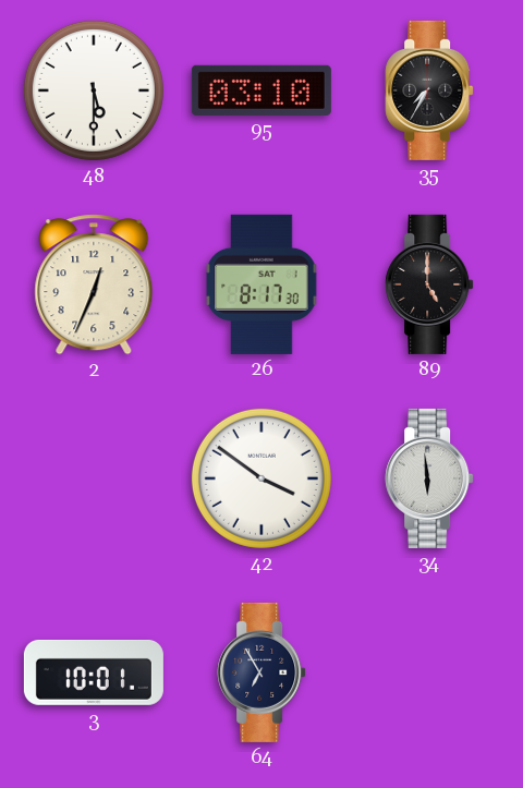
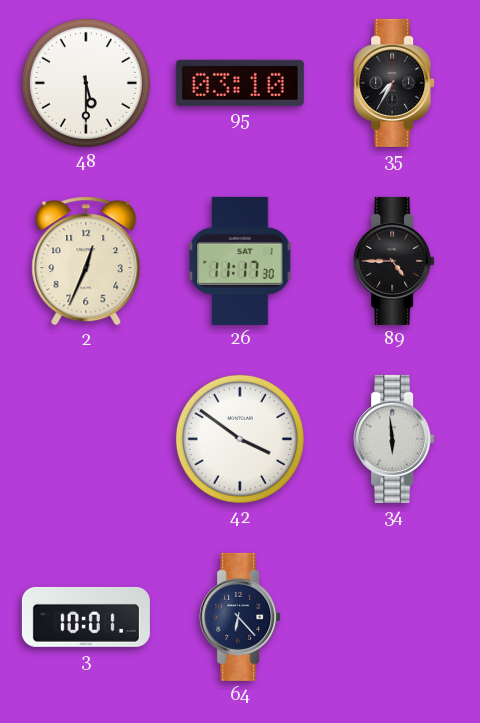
26: 8:17 -> 11:17
89: 5:00 -> 4:45
64: 6:55 -> 6:23
